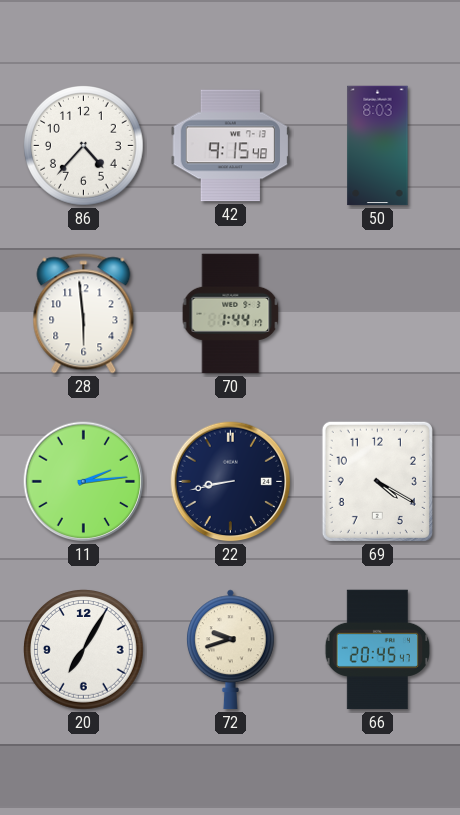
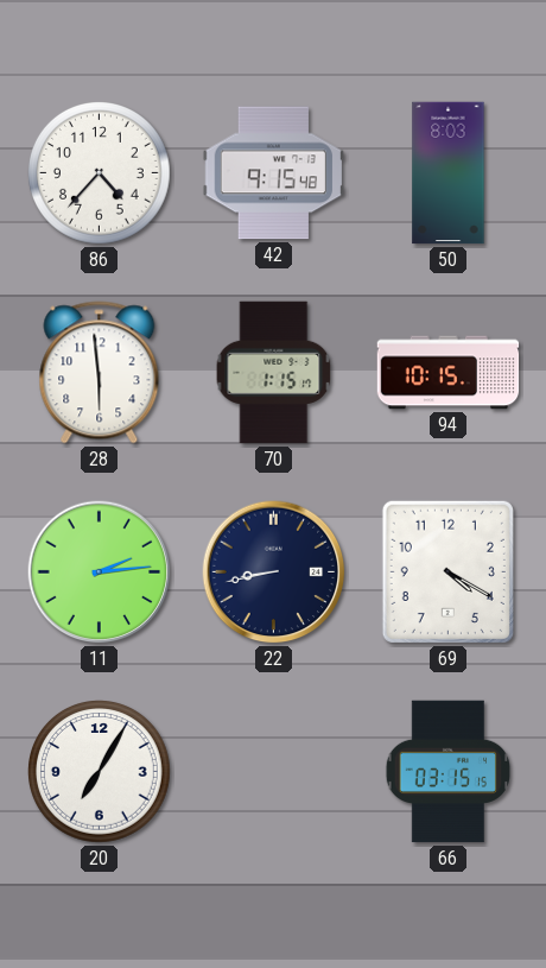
70: 1:44 -> 1:15
94: none -> 10:15
72: 9:42 -> none
66: 20:45 -> 03:15
